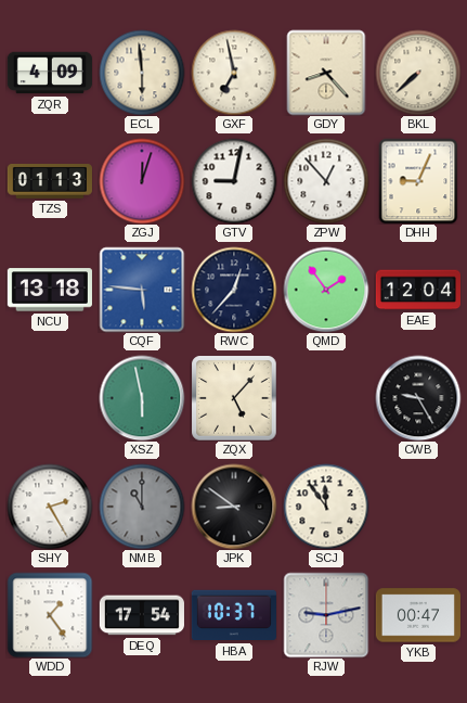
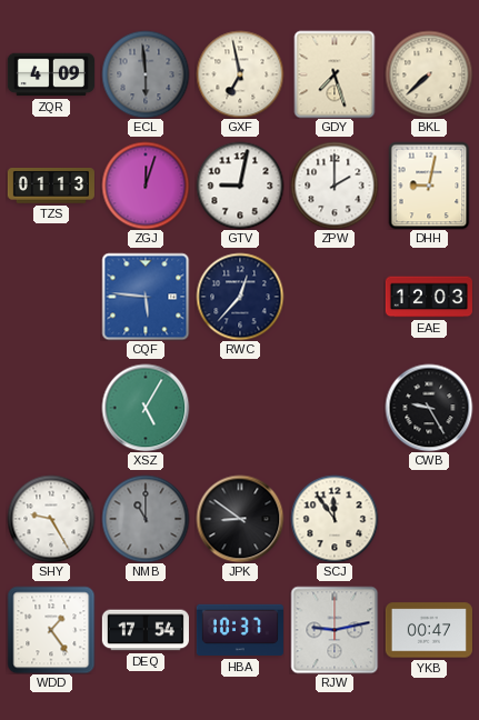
ECL dial: cream -> grey
GDY: 8:23 -> 7:27
ZPW: 12:53 -> 2:00
DHH: 9:04 -> 9:02
NCU: 13:18 -> none
QMD: 1:54 -> none
EAE: 12:04 -> 12:03
XSZ: 5:58 -> 5:05
ZQX: 5:07 -> none
SHY: 2:25 -> 9:25
